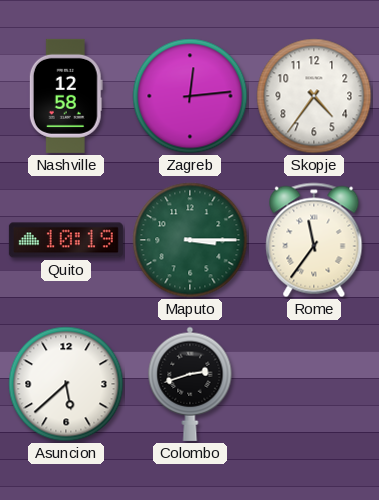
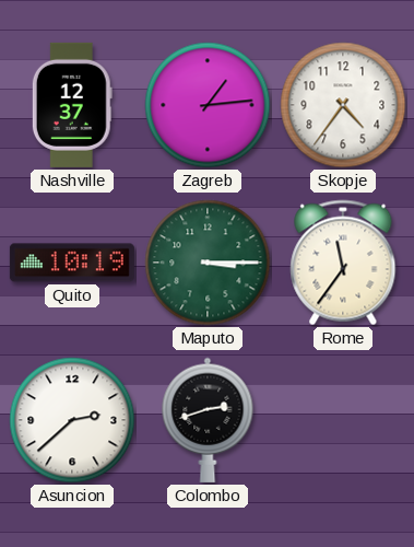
Nashville: 12:58 -> 12:37
Zagreb: 12:14 -> 1:14
Asuncion: 5:38 -> 2:38
